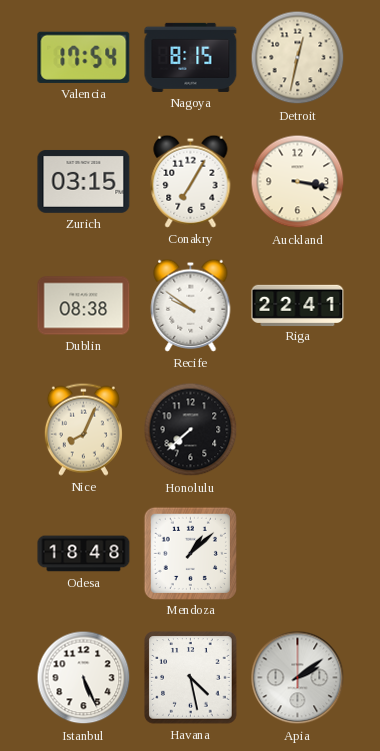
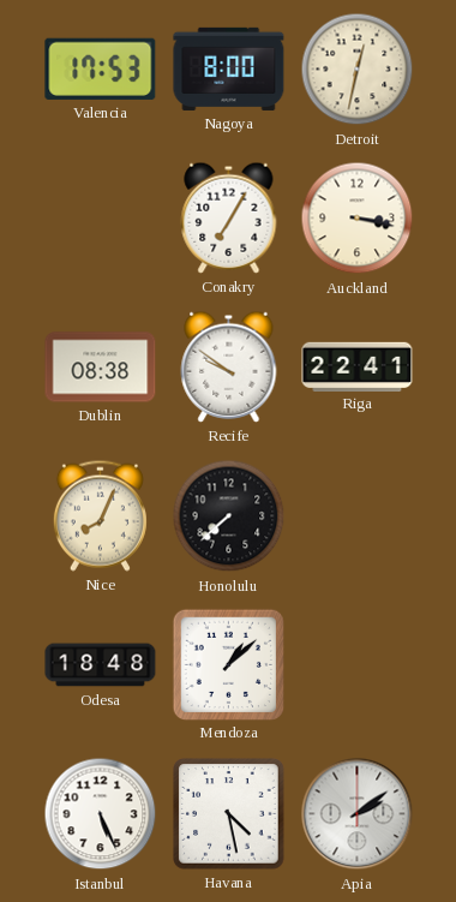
Valencia: 17:54 -> 17:53
Nagoya: 8:15 -> 8:00
Zurich: 03:15 -> none
